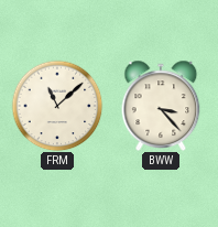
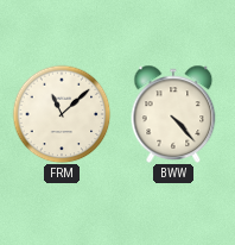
BWW: 3:23 -> 4:23
